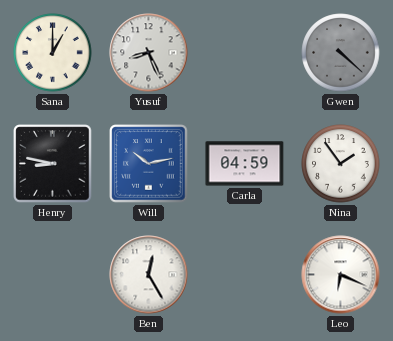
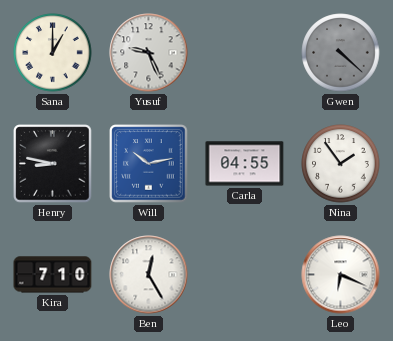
Yusuf: 8:26 -> 9:26
Carla: 04:59 -> 04:55
Kira: none -> 7:10
